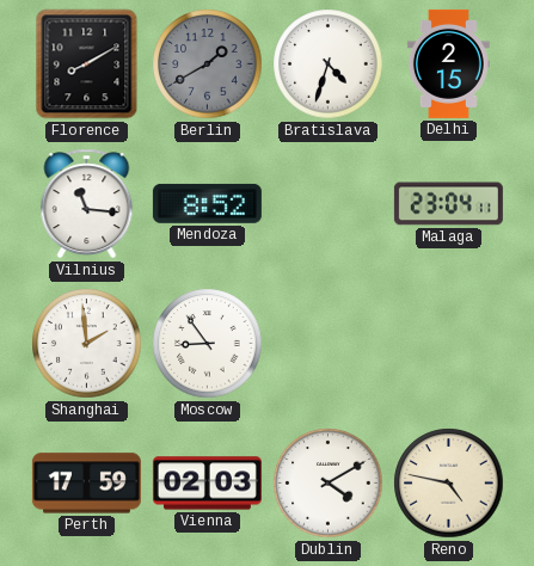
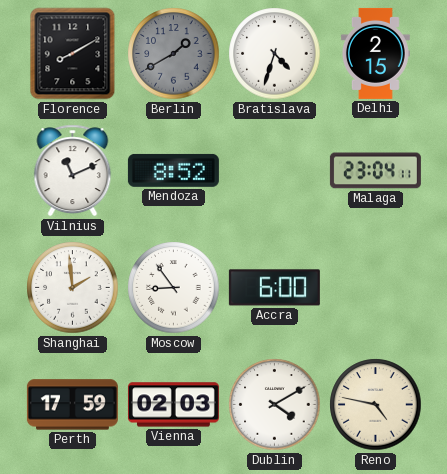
Vilnius: 11:16 -> 11:11
Accra: none -> 6:00
